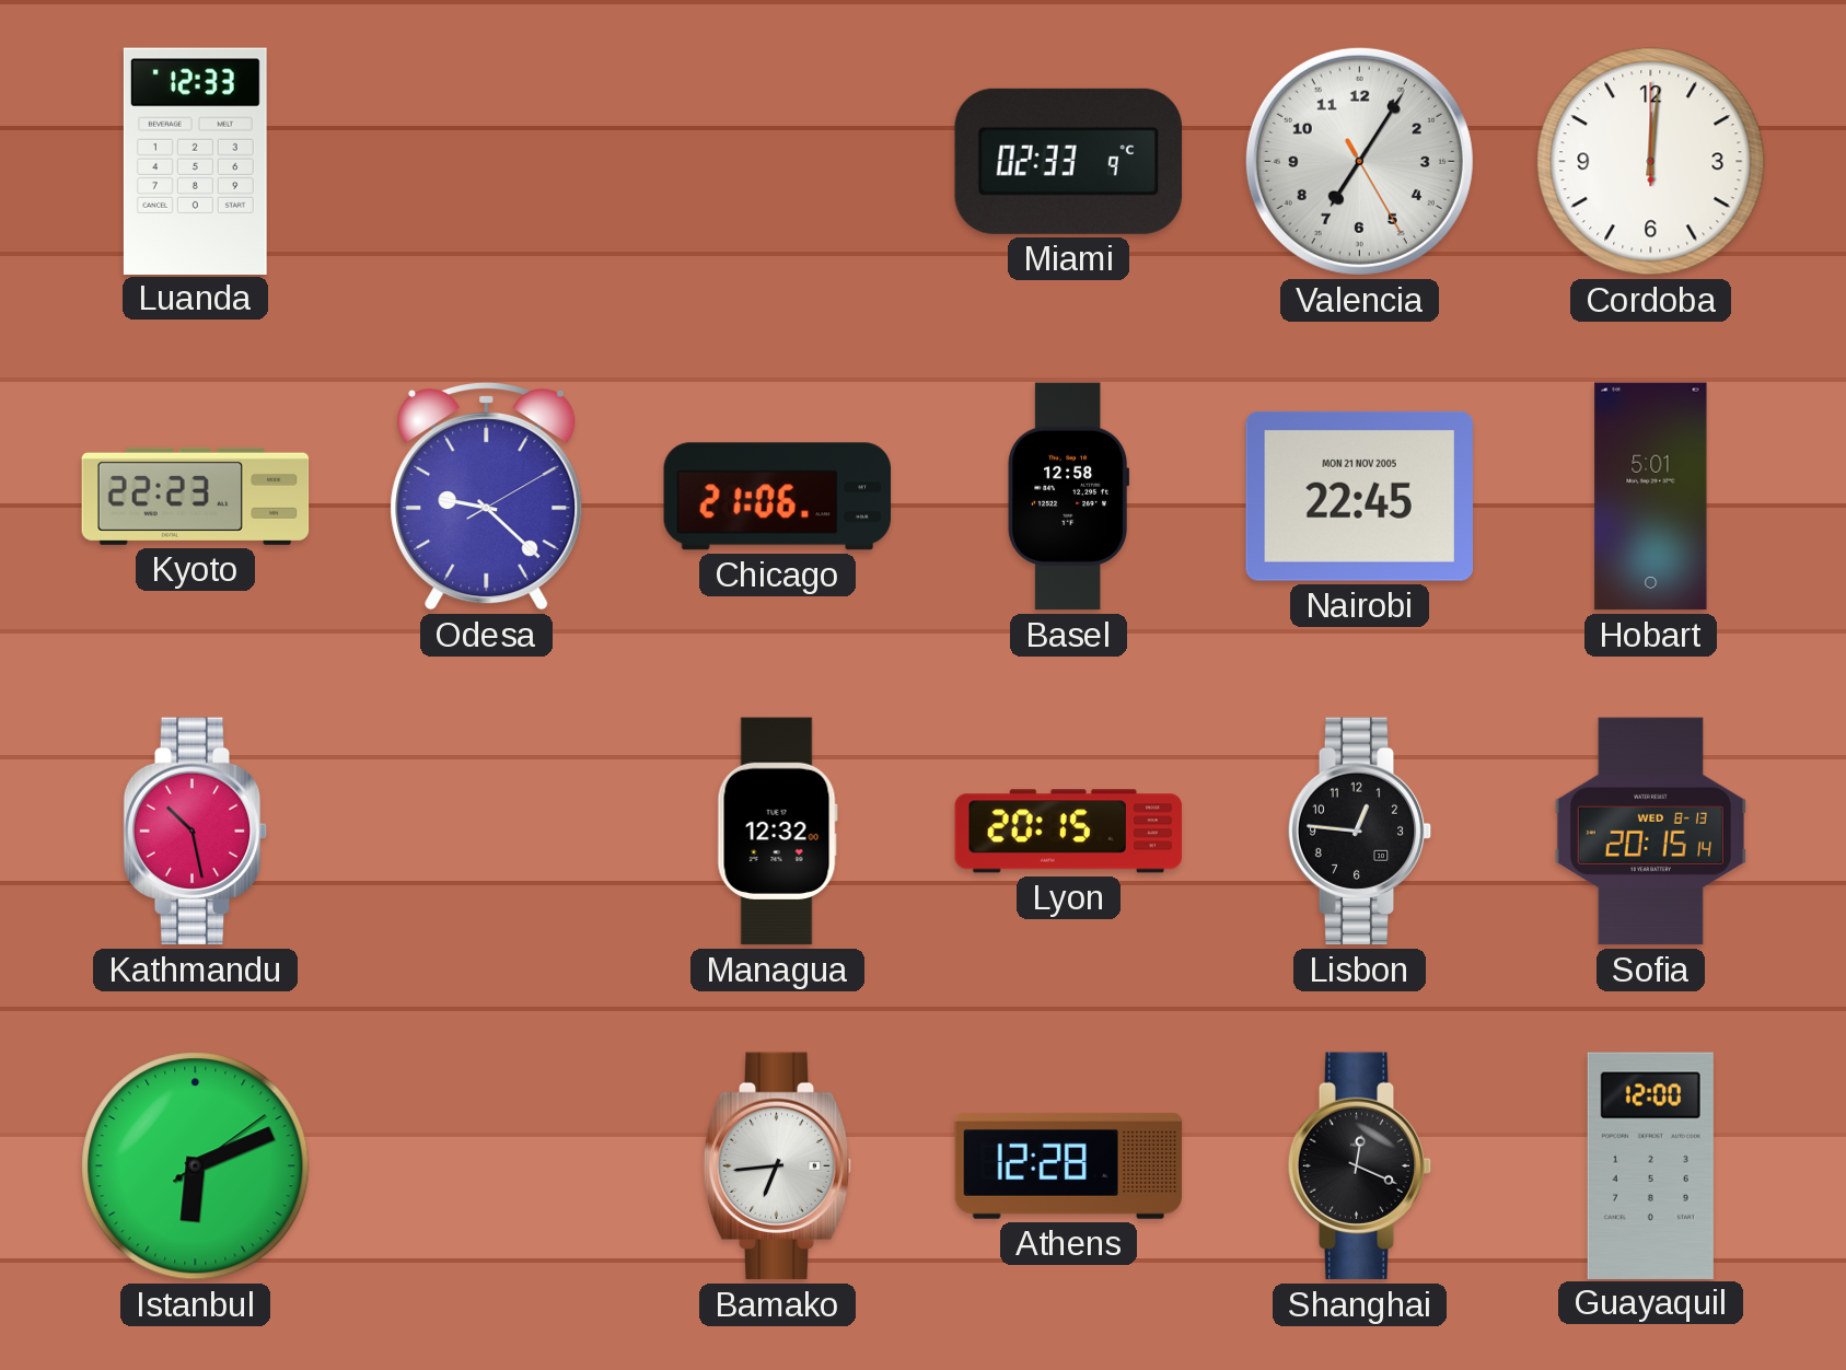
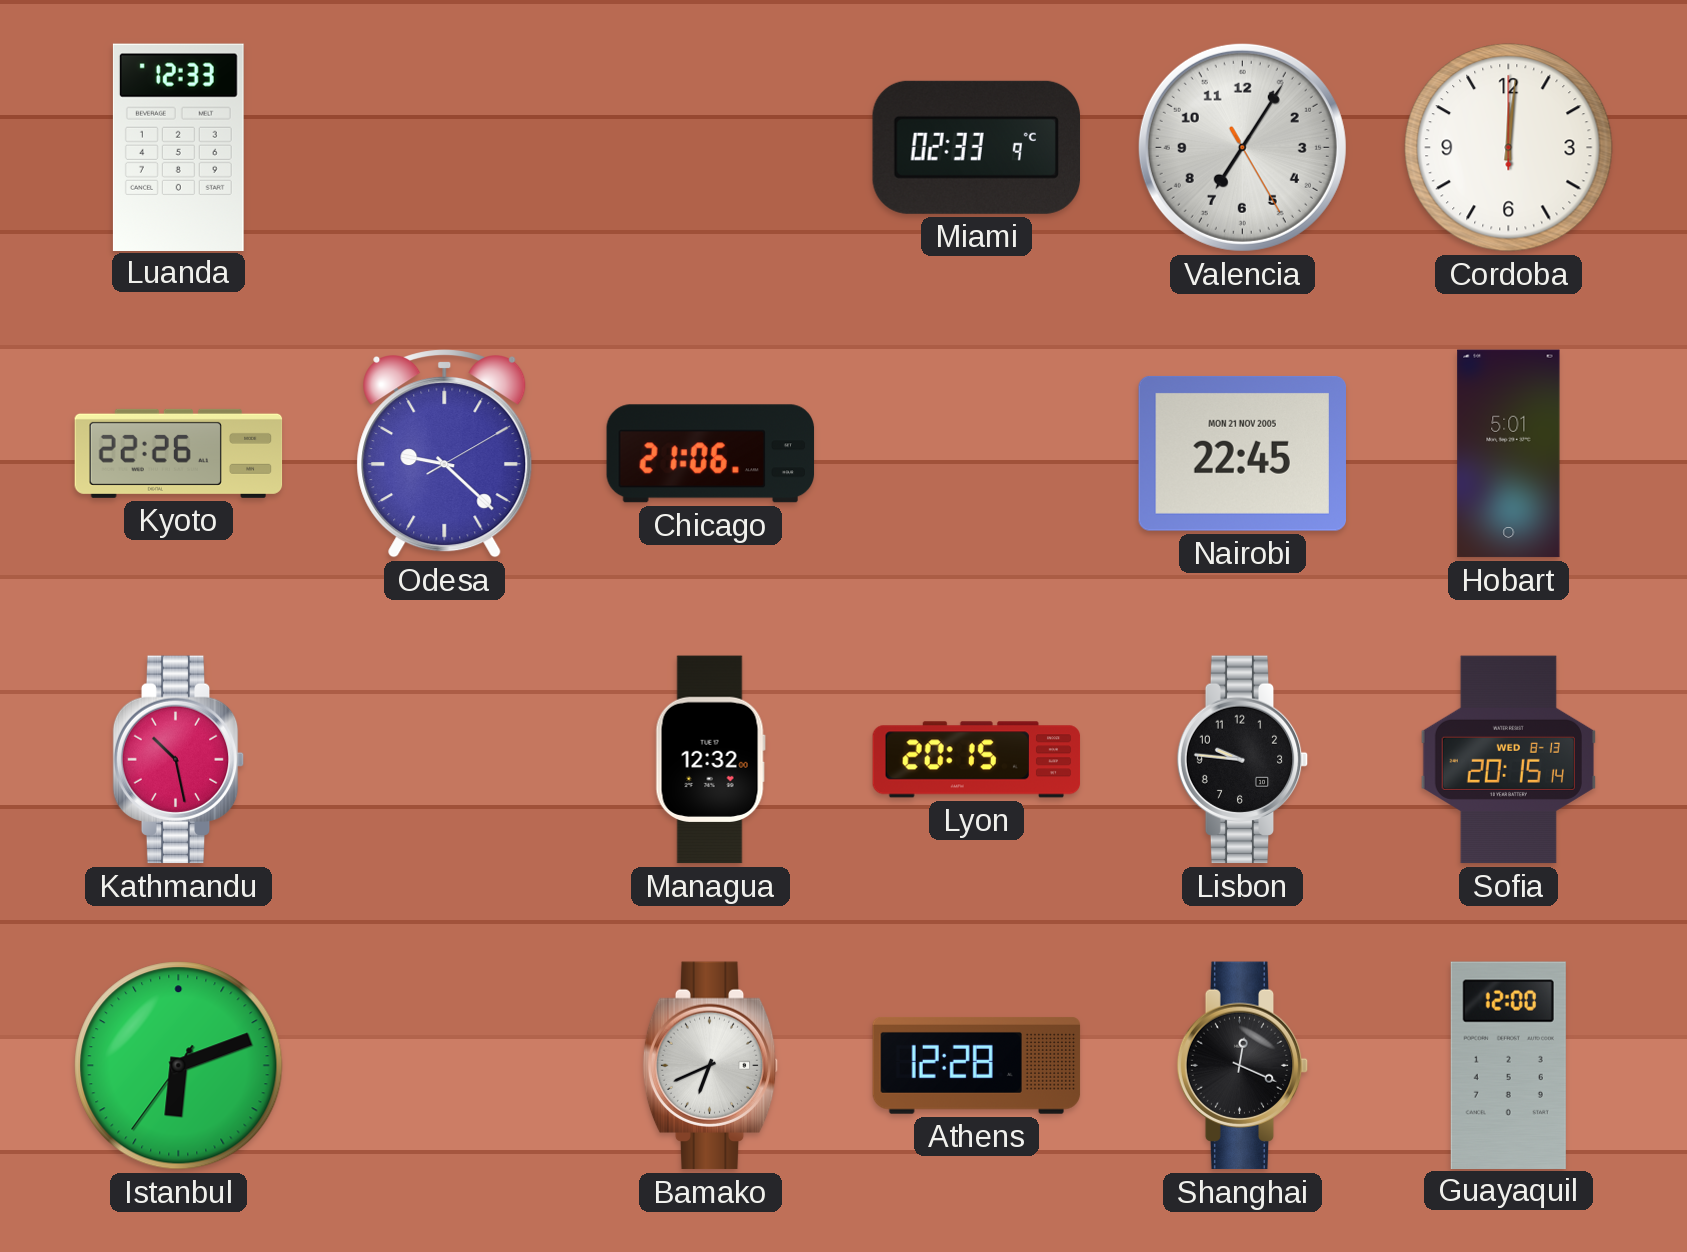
Kyoto: 22:23 -> 22:26
Basel: 12:58 -> none
Lisbon: 12:46 -> 9:46
Istanbul: 6:11:09 -> 6:11:36
Bamako: 6:44 -> 6:41
